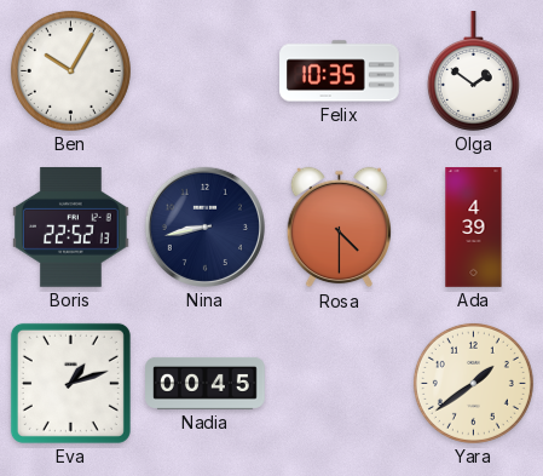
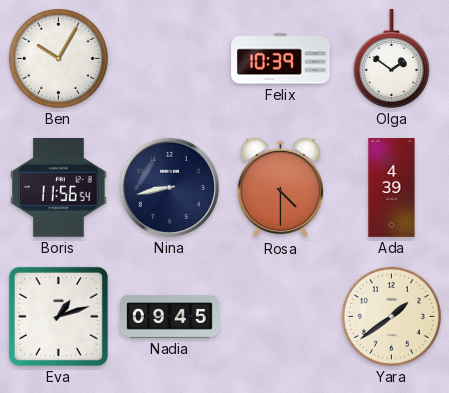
Felix: 10:35 -> 10:39
Boris: 22:52 -> 11:56
Nadia: 00:45 -> 09:45
